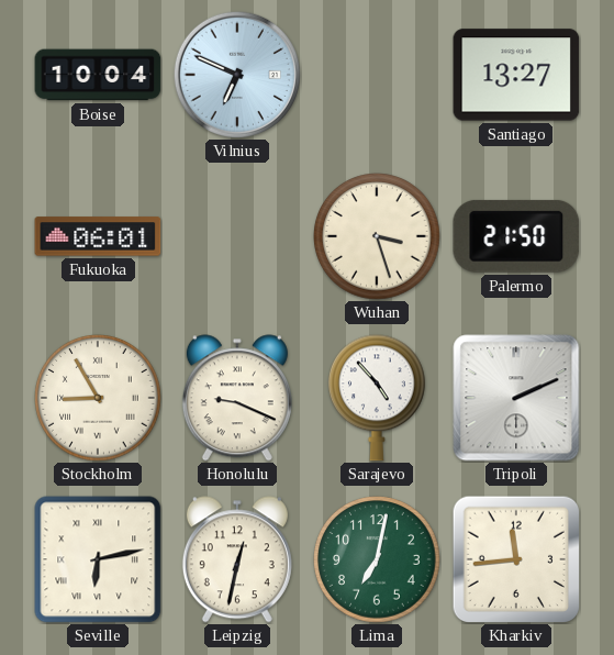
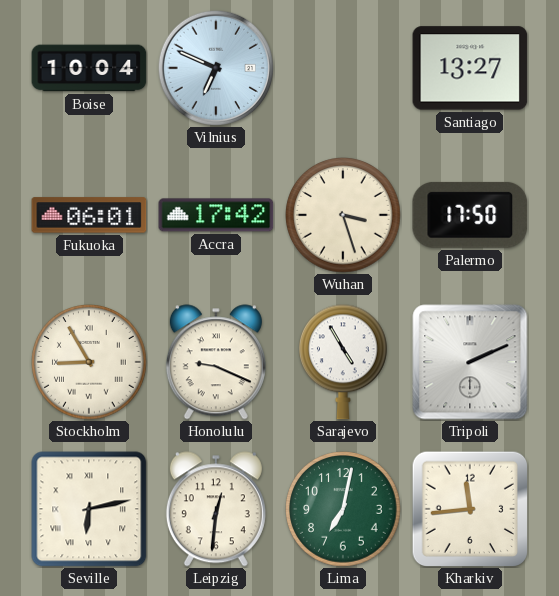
Accra: none -> 17:42
Palermo: 21:50 -> 17:50
Sarajevo: 4:53 -> 4:55
Leipzig: 12:32 -> 12:31
